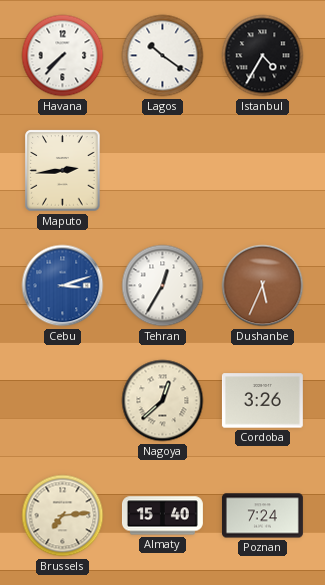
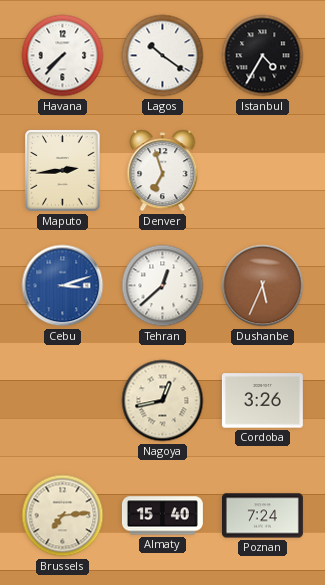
Denver: none -> 6:57
Tehran: 12:35 -> 12:38
Nagoya: 12:38 -> 12:43
